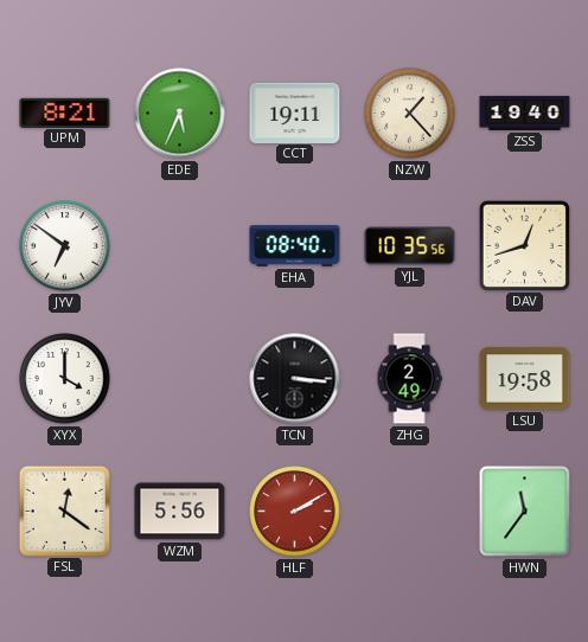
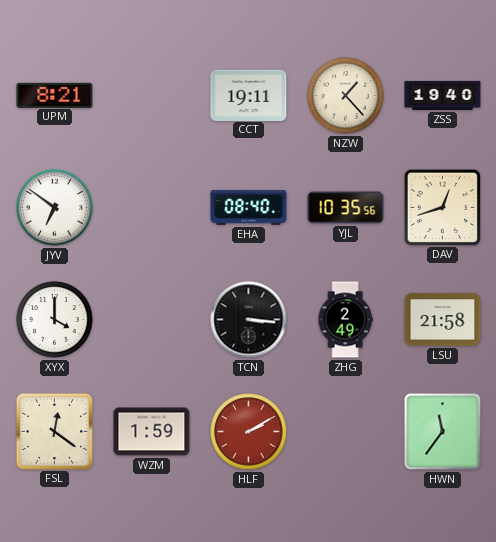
EDE: 5:34 -> none
LSU: 19:58 -> 21:58
WZM: 5:56 -> 1:59
